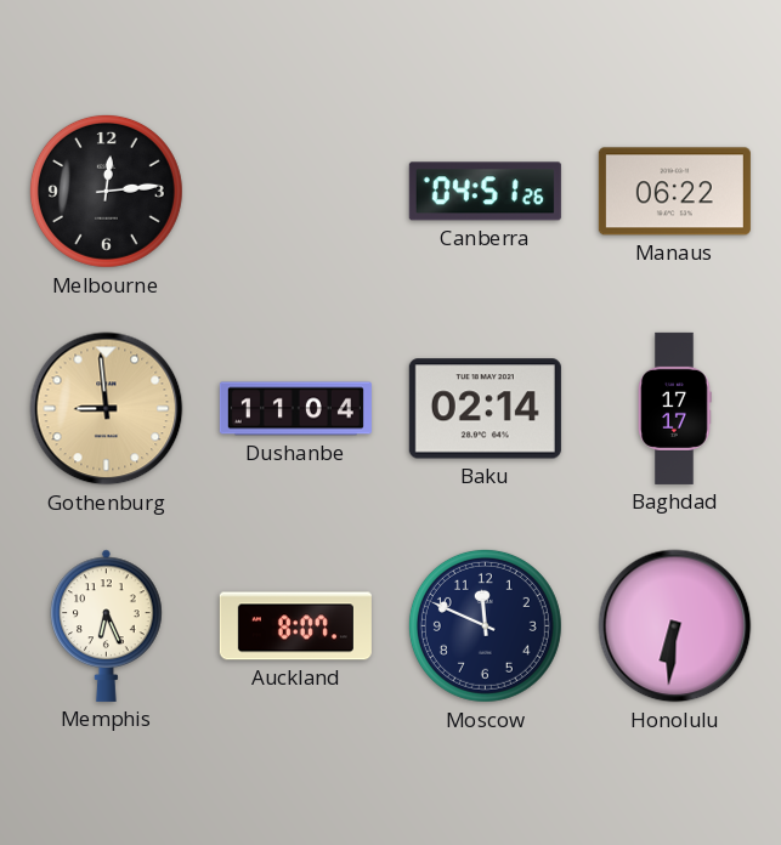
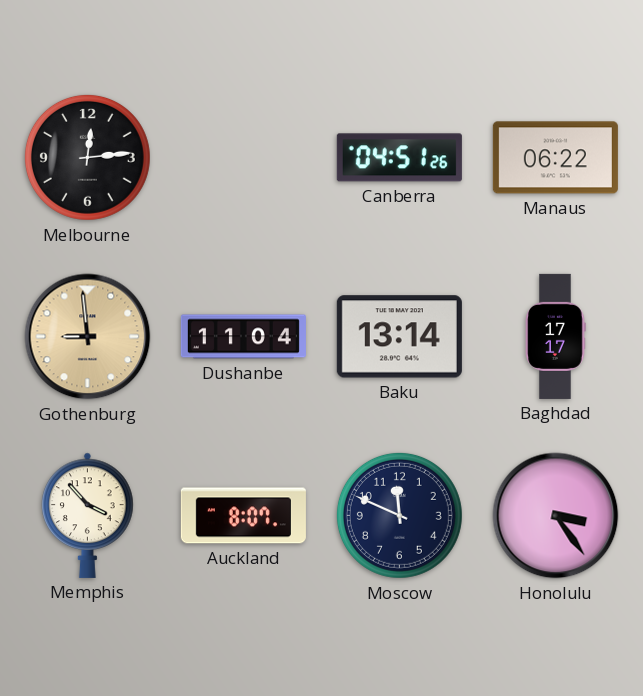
Baku: 02:14 -> 13:14
Memphis: 6:26 -> 3:53
Honolulu: 6:31 -> 3:24
